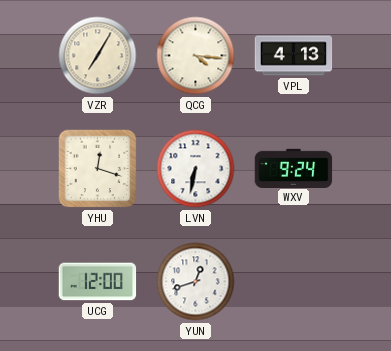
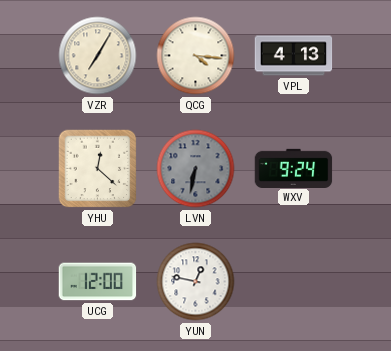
YHU: 12:18 -> 12:22
LVN dial: white -> grey
YUN: 12:42 -> 12:47
